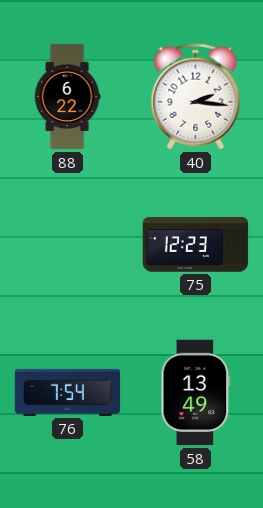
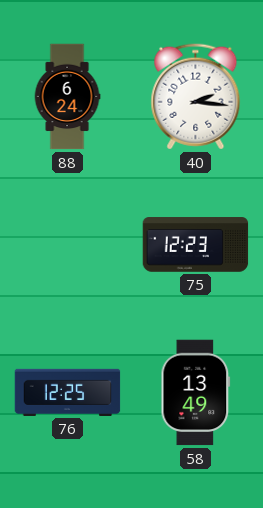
88: 6:22 -> 6:24
76: 7:54 -> 12:25
